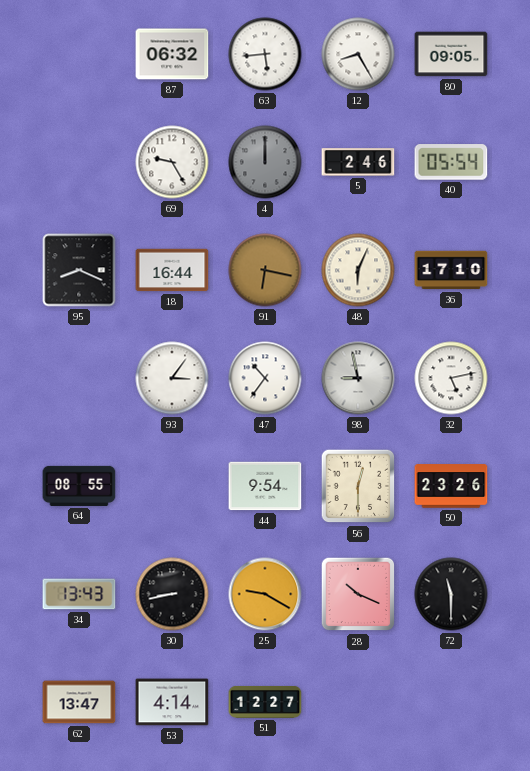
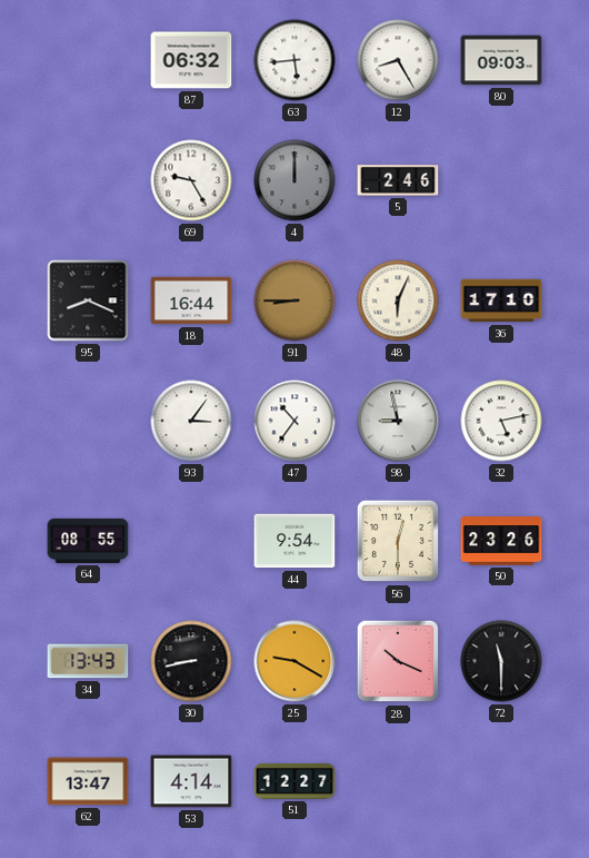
80: 09:05 -> 09:03
40: 05:54 -> none
91: 6:17 -> 8:45
